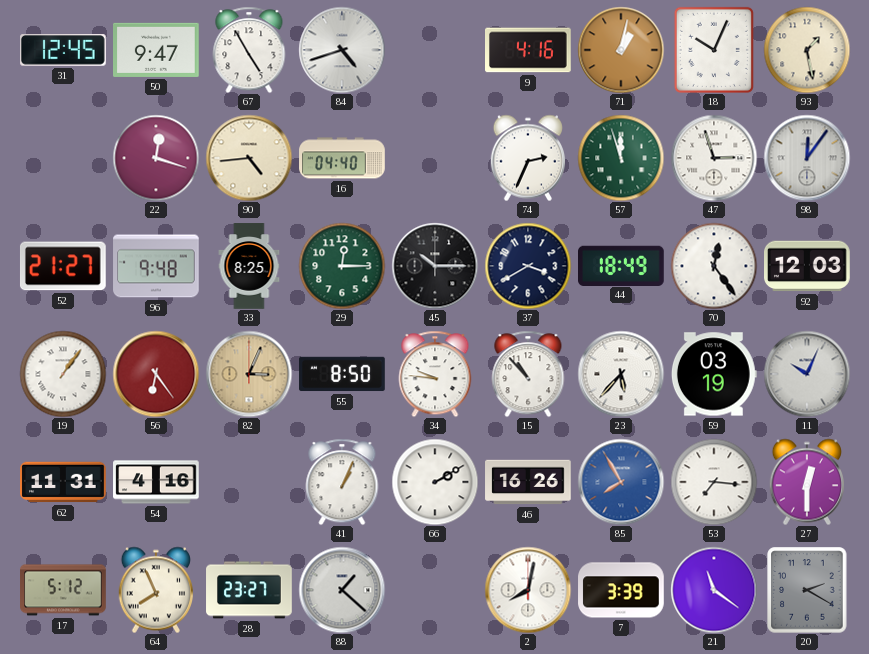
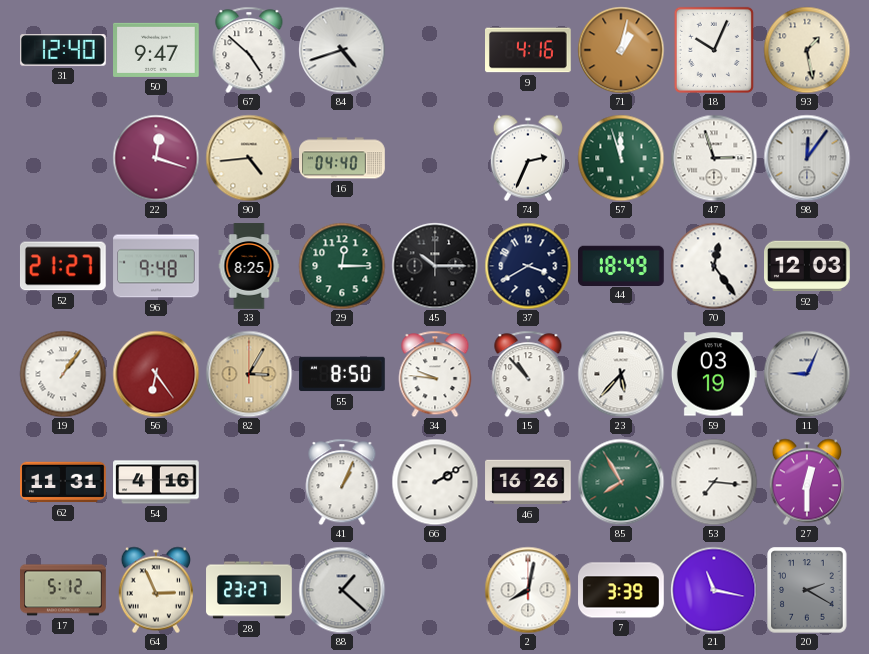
31: 12:45 -> 12:40
67: 4:55 -> 4:52
82: 3:04 -> 3:05
11: 10:04 -> 9:04
85 dial: blue -> green
64: 7:56 -> 2:56
21: 11:21 -> 11:17
